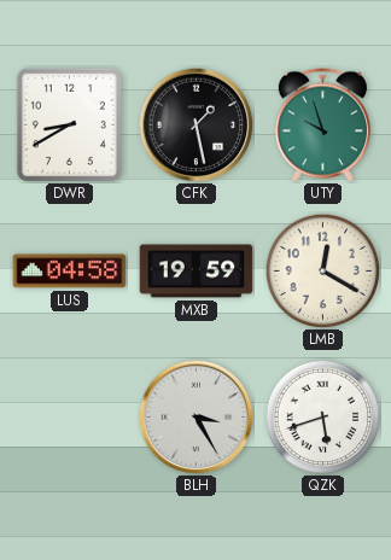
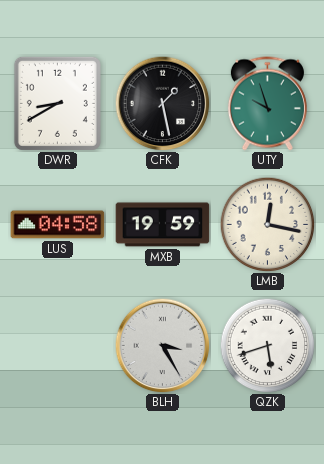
LMB: 12:20 -> 12:17
